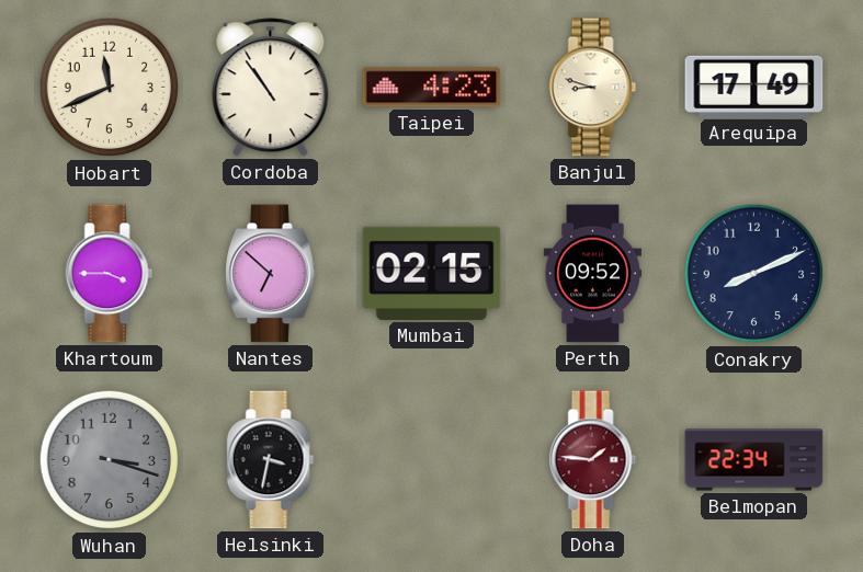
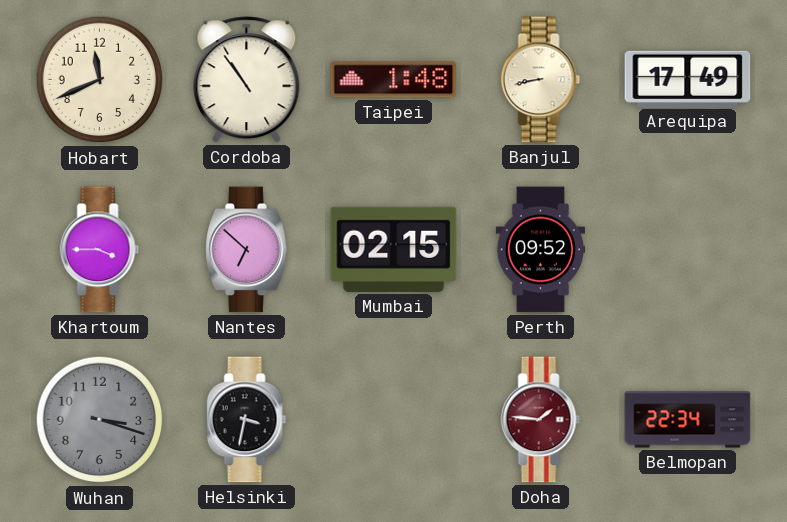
Taipei: 4:23 -> 1:48
Banjul: 8:48 -> 8:43
Conakry: 8:11 -> none
